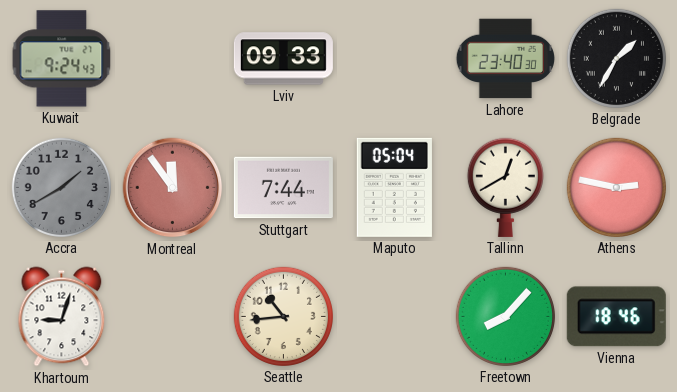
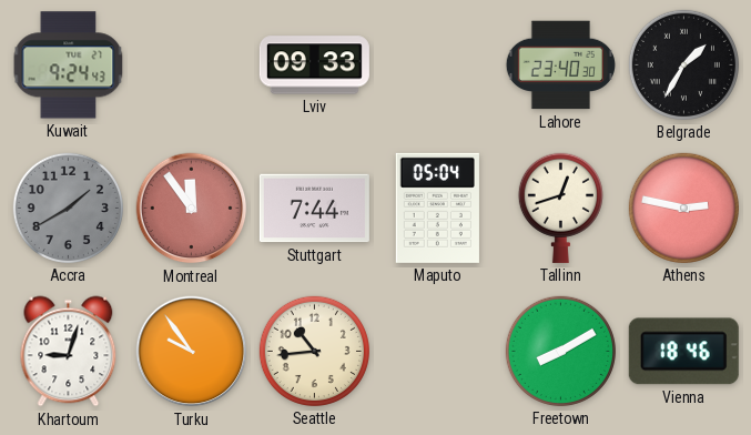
Tallinn: 12:40 -> 12:42
Turku: none -> 9:54
Freetown: 8:07 -> 8:10
